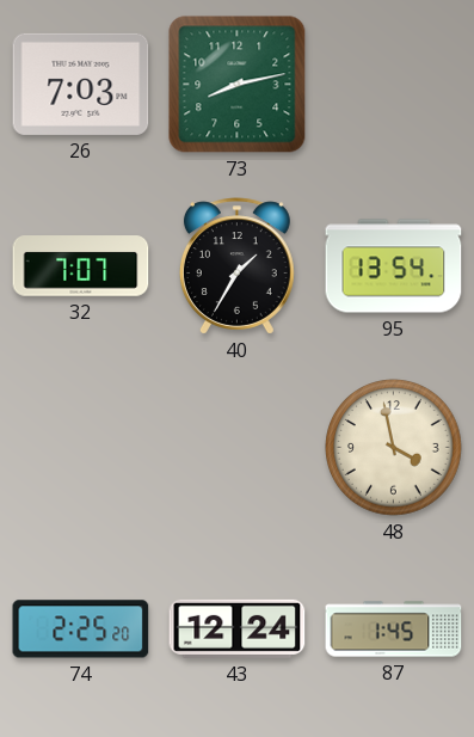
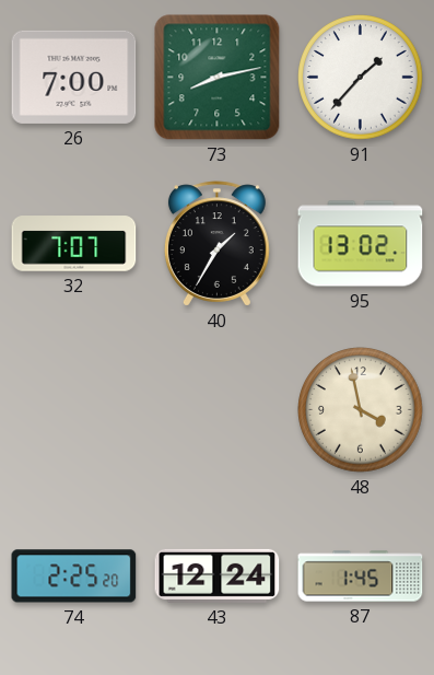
26: 7:03 -> 7:00
91: none -> 1:37
95: 13:54 -> 13:02
